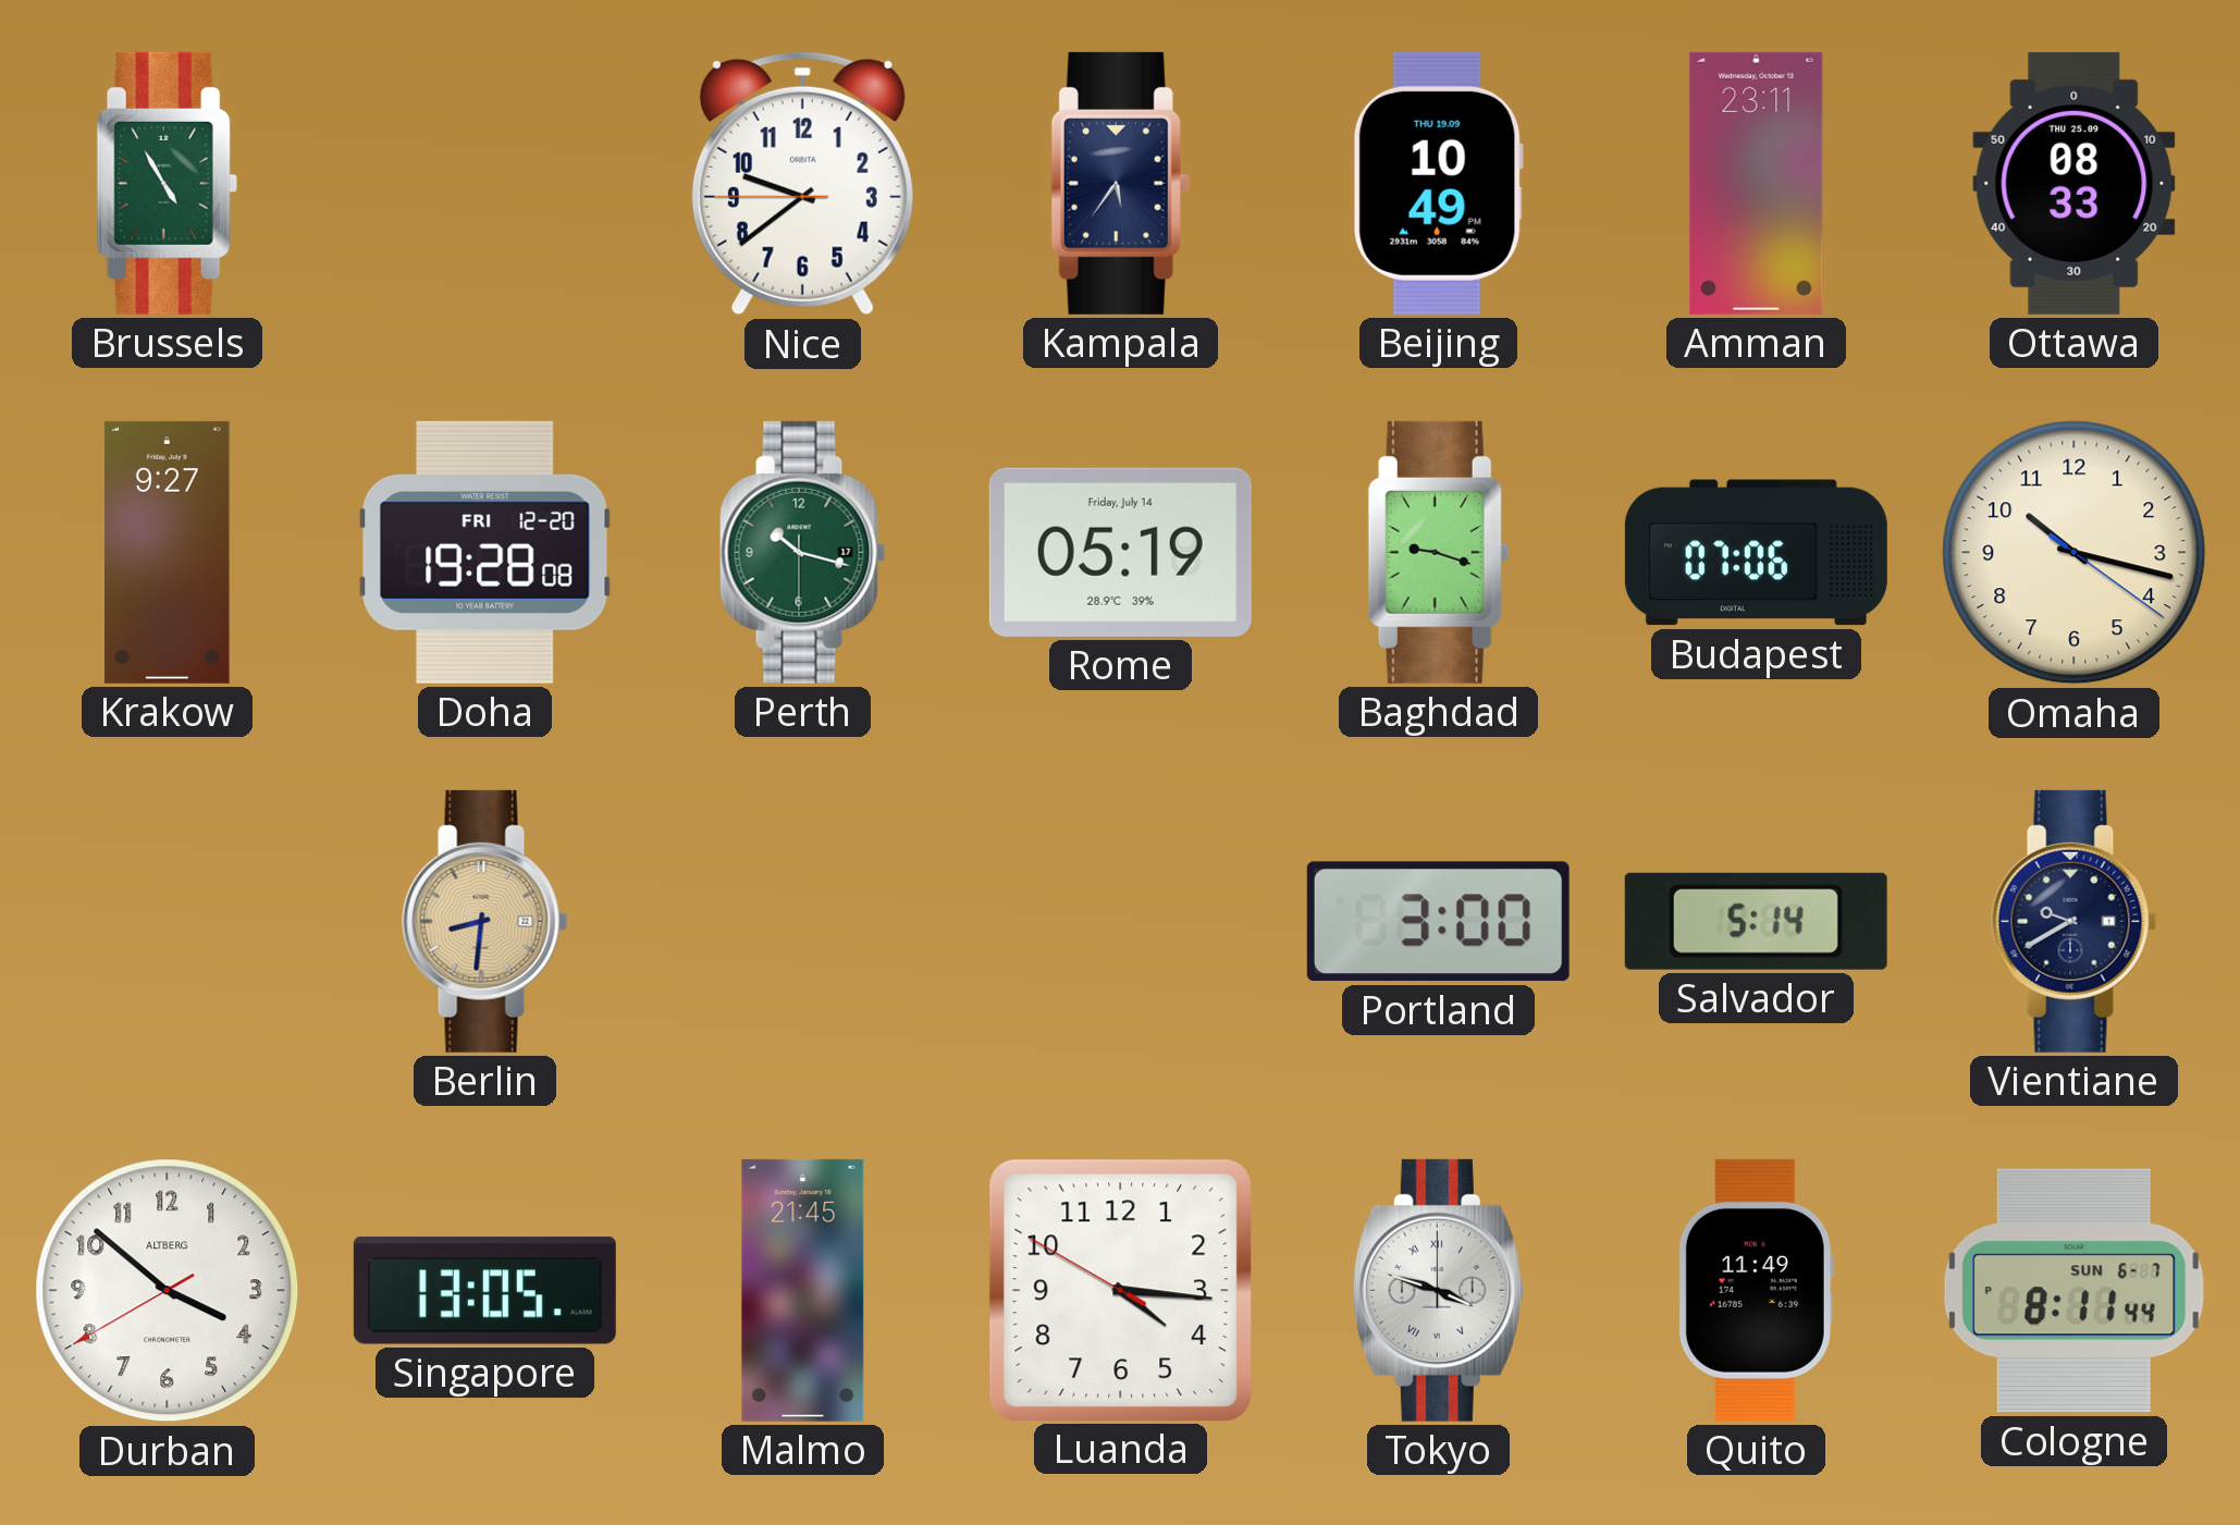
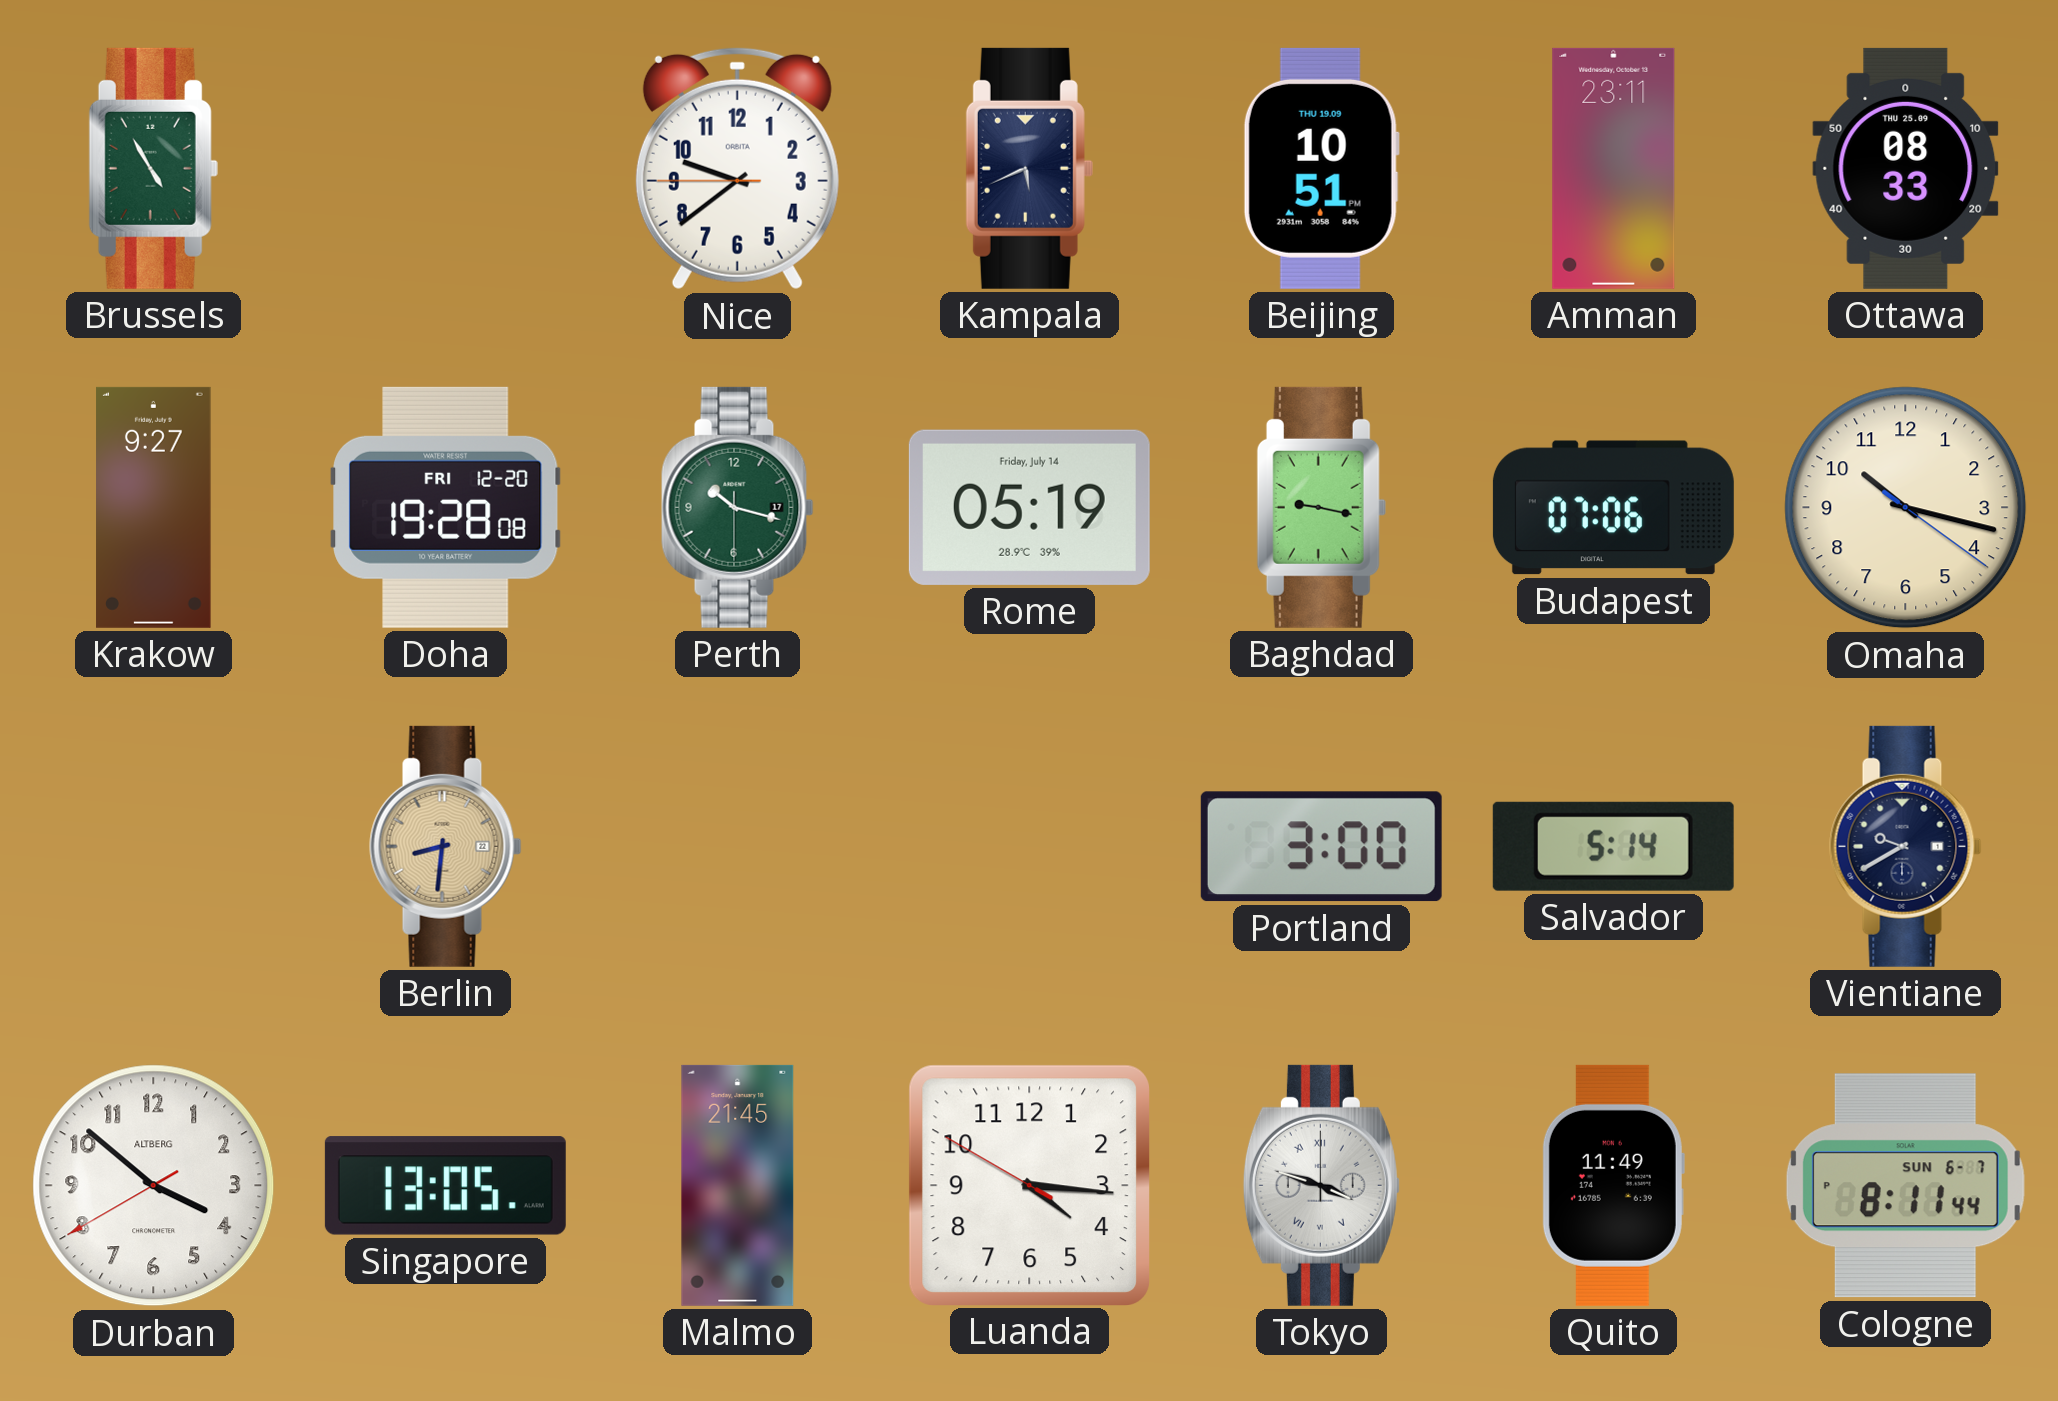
Kampala: 5:36 -> 5:41
Beijing: 10:49 -> 10:51
Baghdad: 9:18 -> 9:17
